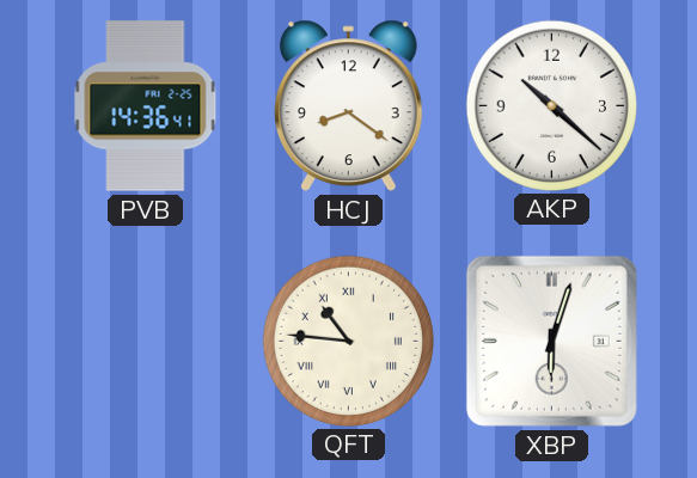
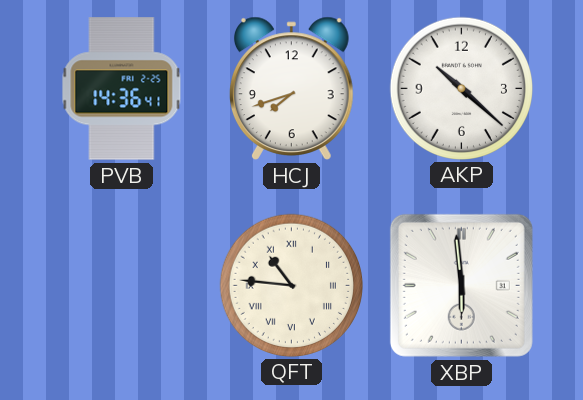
HCJ: 8:21 -> 7:42
XBP: 6:03 -> 5:59
